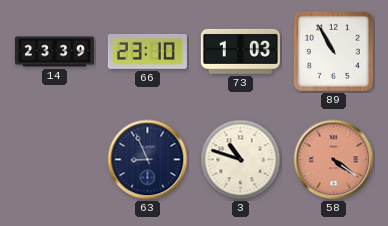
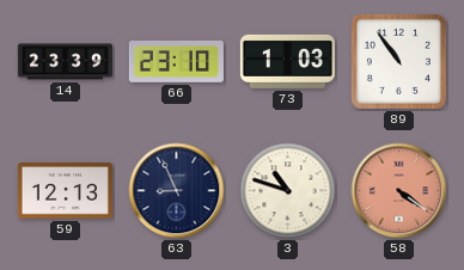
89: 10:55 -> 10:54
59: none -> 12:13
